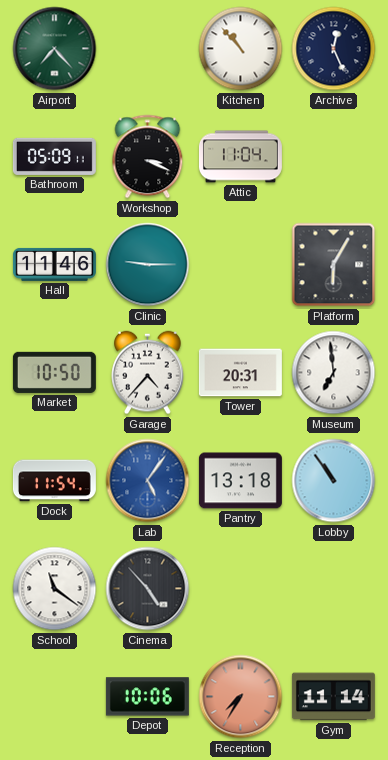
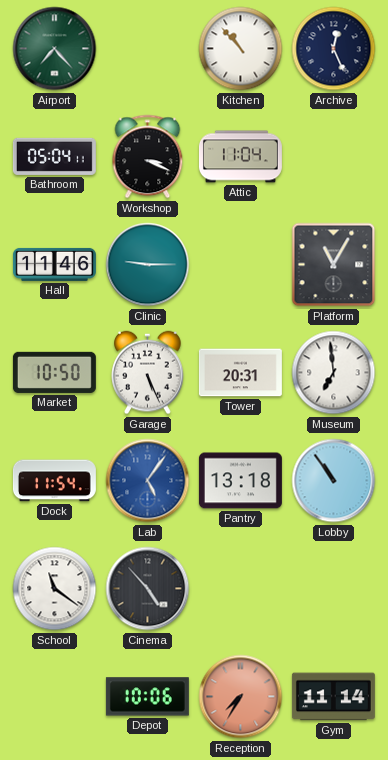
Bathroom: 05:09 -> 05:04
Platform: 6:05 -> 11:05
Garage: 4:37 -> 5:26
